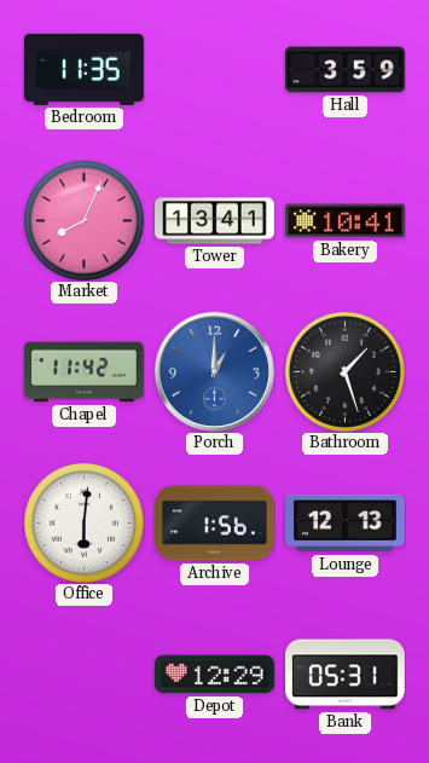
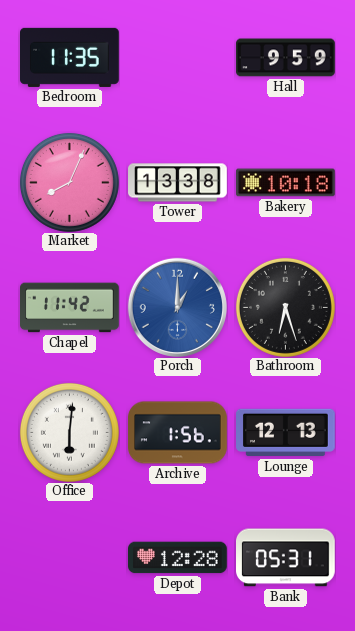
Hall: 3:59 -> 9:59
Tower: 13:41 -> 13:38
Bakery: 10:41 -> 10:18
Bathroom: 1:27 -> 6:27
Depot: 12:29 -> 12:28
